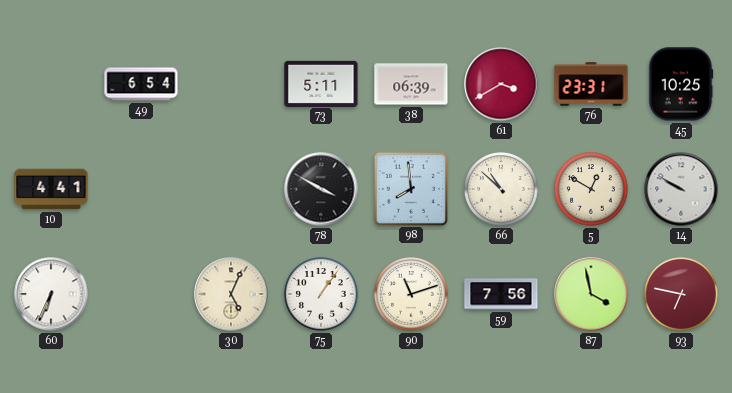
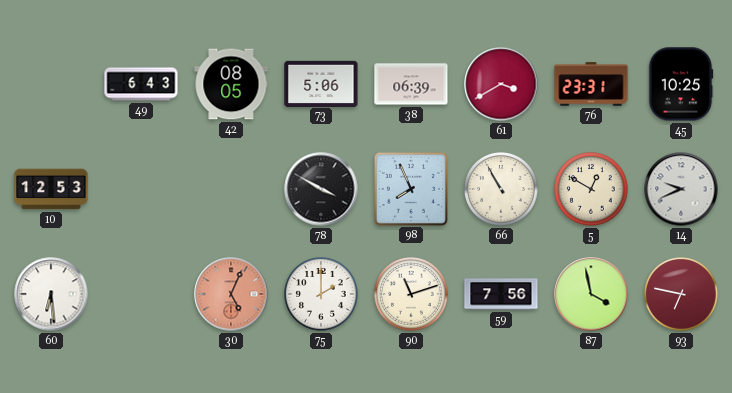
49: 6:54 -> 6:43
42: none -> 08:05
73: 5:11 -> 5:06
10: 4:41 -> 12:53
98: 7:59 -> 7:56
66: 10:52 -> 10:55
14: 9:50 -> 9:41
60: 6:34 -> 6:29
30 dial: cream -> salmon
75: 1:06 -> 2:00
